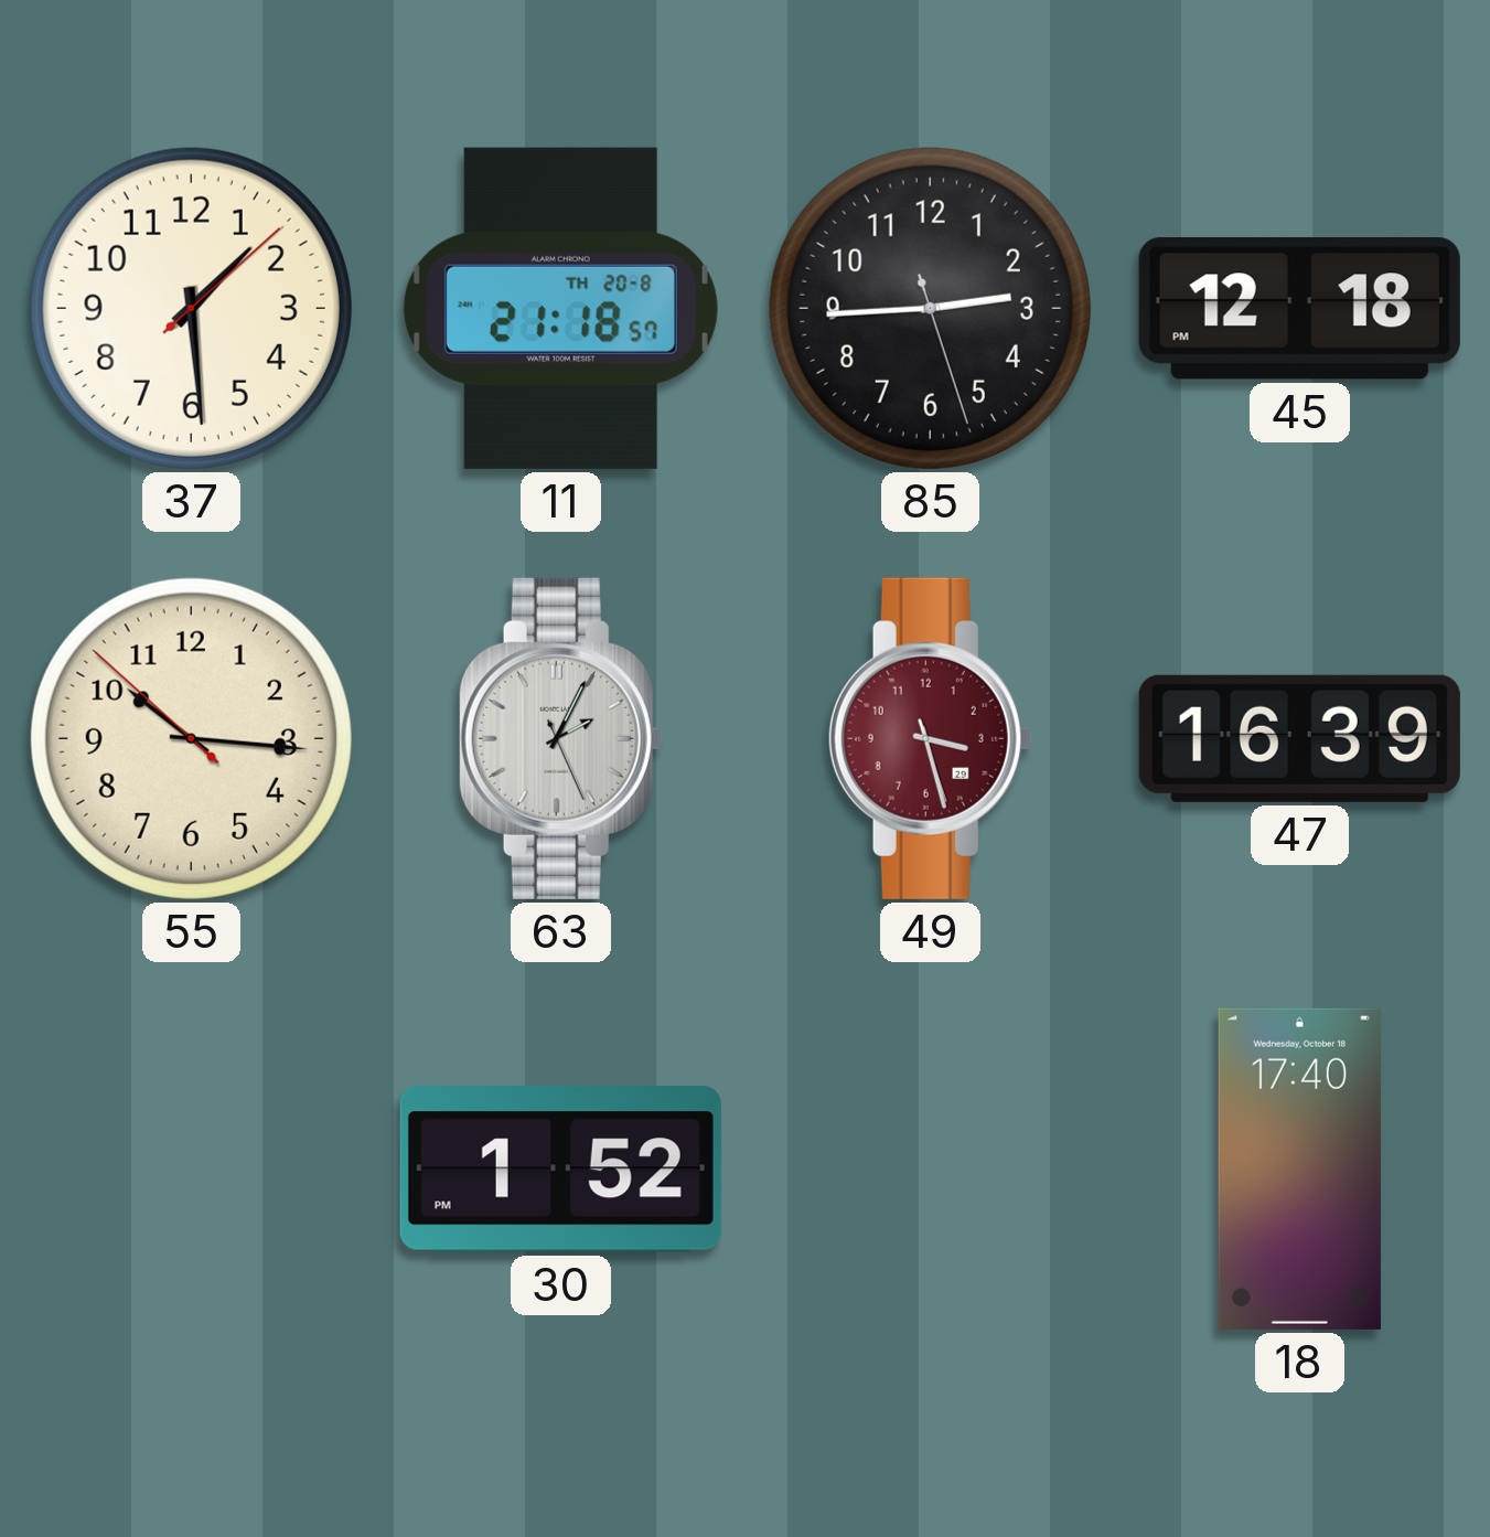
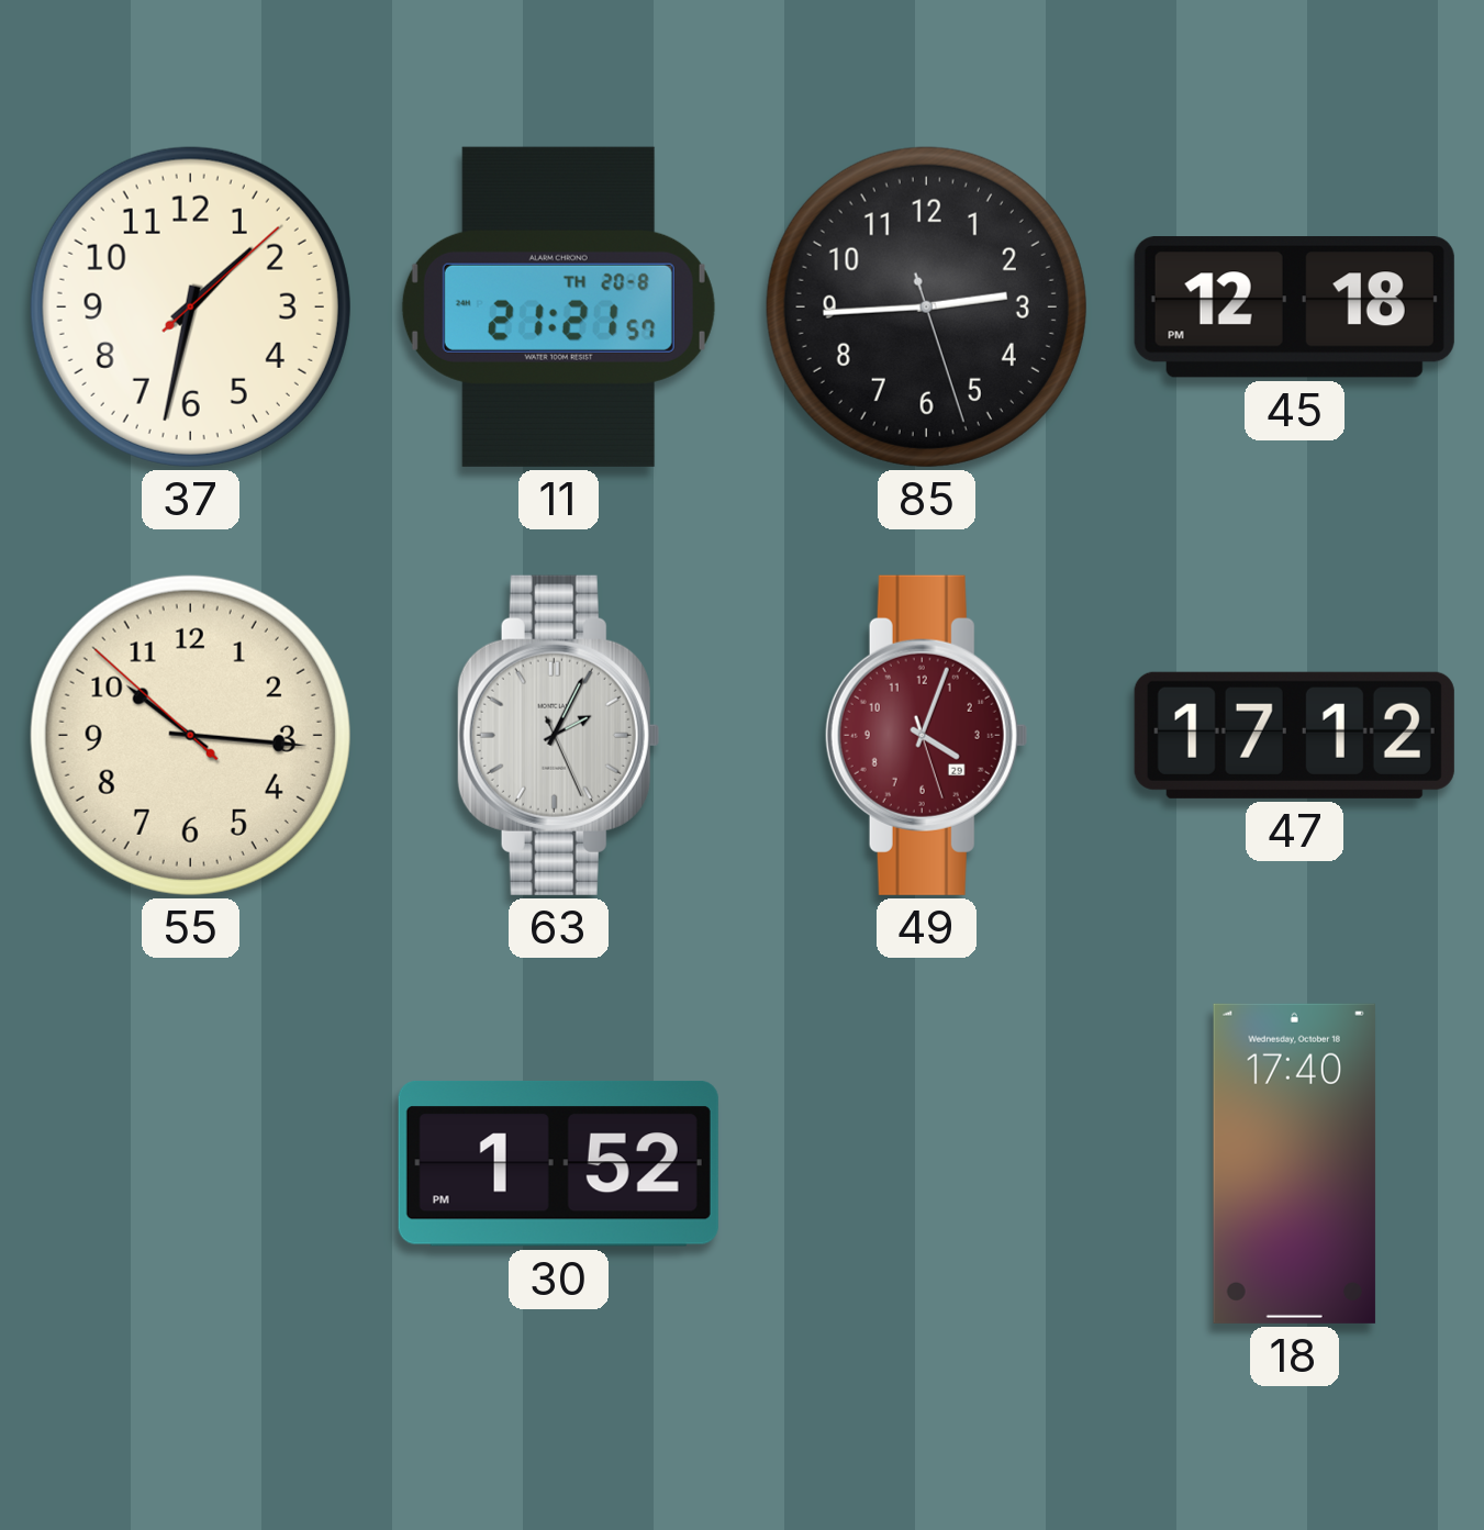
37: 1:29 -> 1:32
11: 21:18 -> 21:21
49: 3:27 -> 4:03
47: 16:39 -> 17:12
